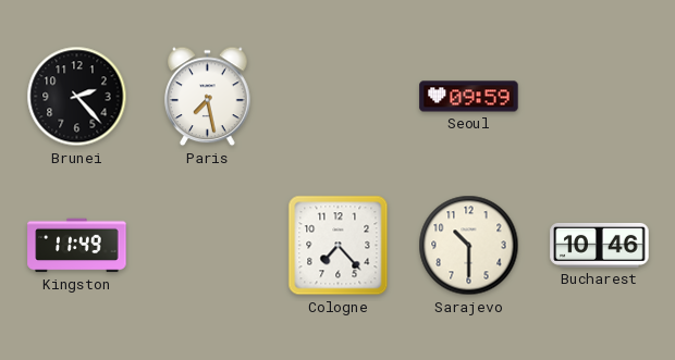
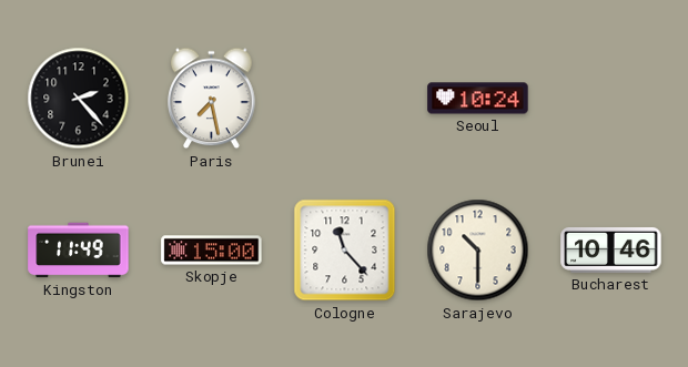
Seoul: 09:59 -> 10:24
Skopje: none -> 15:00
Cologne: 7:23 -> 11:23
